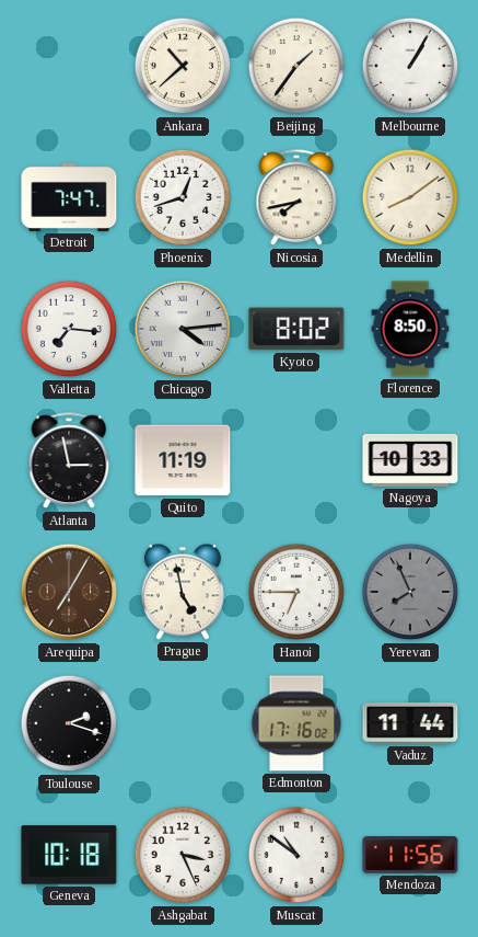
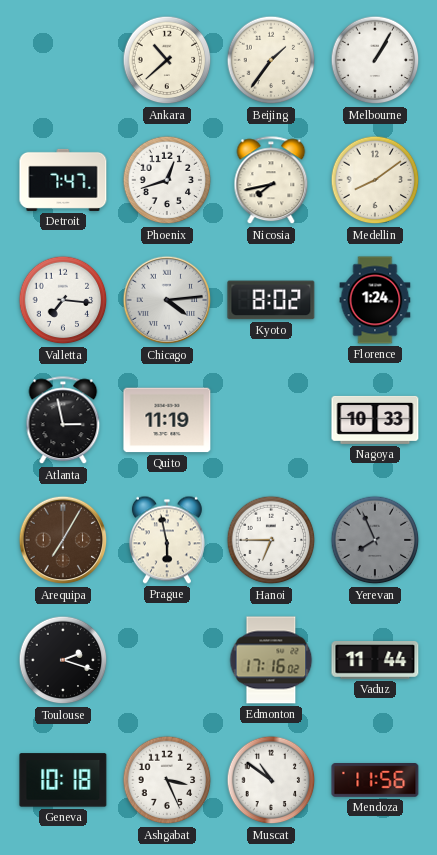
Florence: 8:50 -> 1:24
Prague: 4:58 -> 5:58
